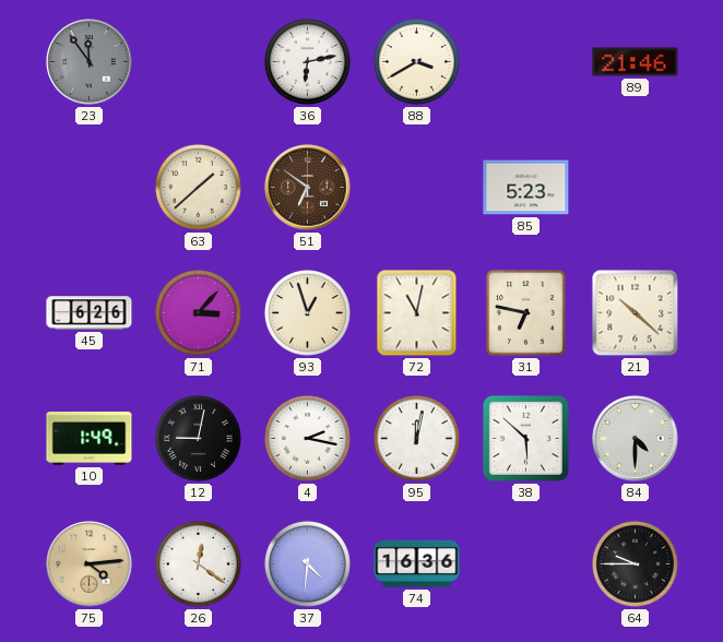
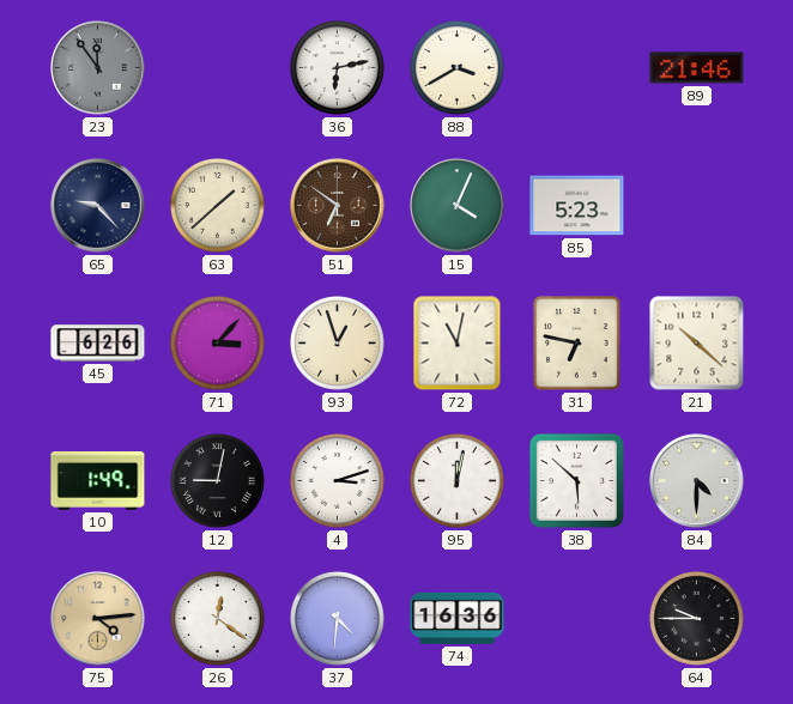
65: none -> 9:23
15: none -> 4:04
4: 2:17 -> 3:12
